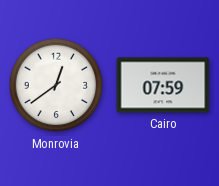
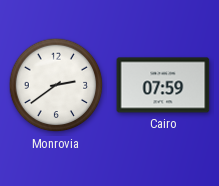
Monrovia: 12:39 -> 2:39
